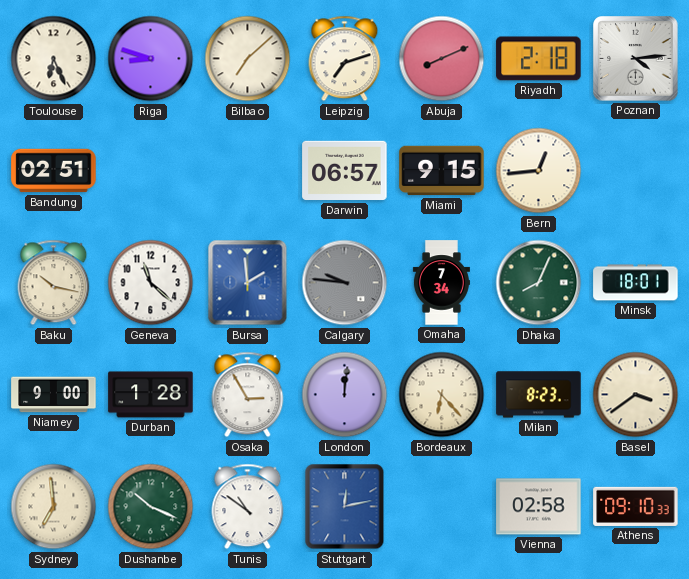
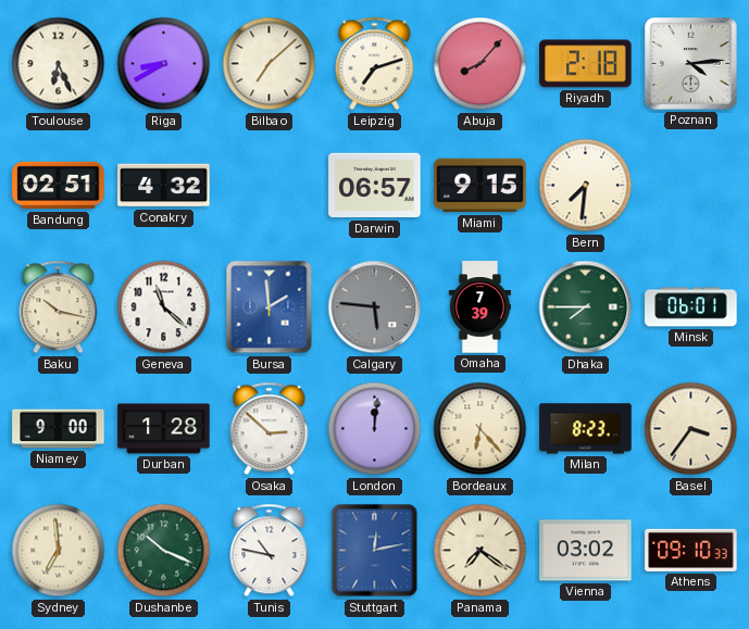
Riga: 8:48 -> 8:40
Abuja: 8:11 -> 8:07
Conakry: none -> 4:32
Bern: 12:44 -> 7:31
Calgary: 9:46 -> 5:46
Omaha: 7:34 -> 7:39
Dhaka: 8:04 -> 7:45
Minsk: 18:01 -> 06:01
Osaka: 2:55 -> 2:52
Basel: 3:39 -> 3:36
Tunis: 10:51 -> 10:47
Panama: none -> 7:21
Vienna: 02:58 -> 03:02
